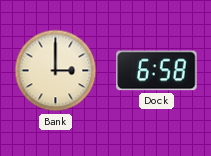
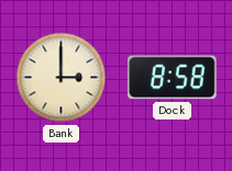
Dock: 6:58 -> 8:58
